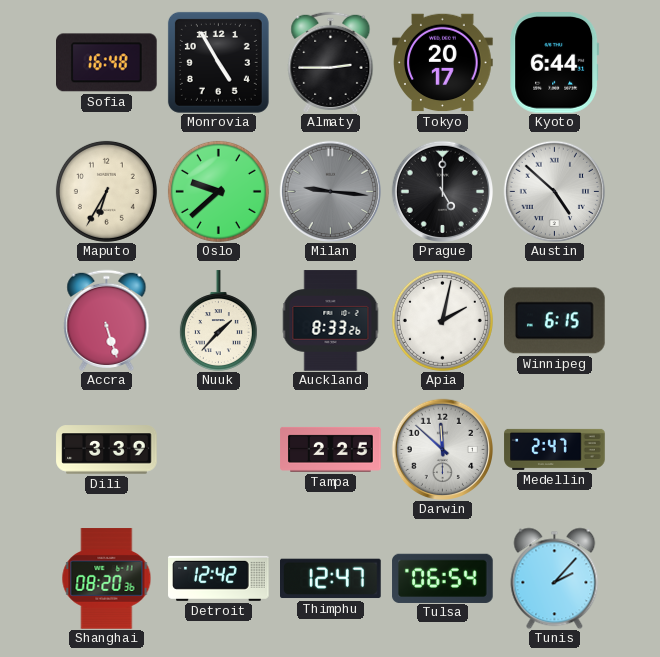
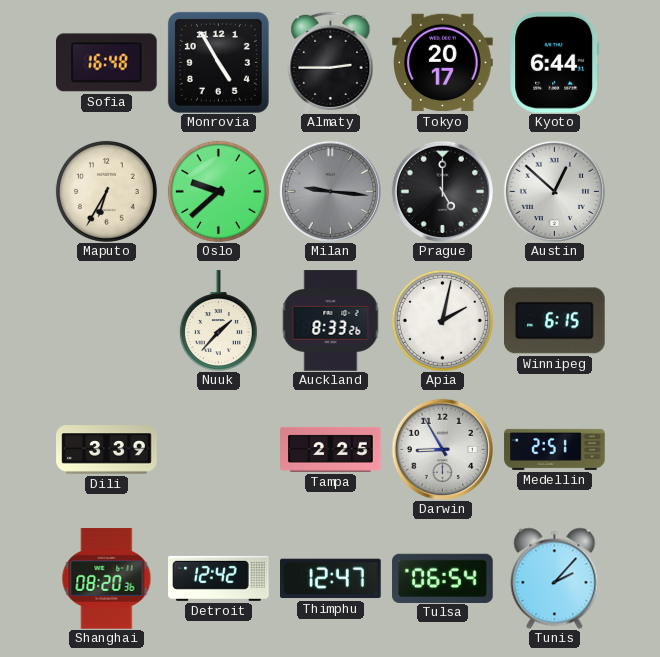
Austin: 4:52 -> 12:52
Accra: 5:27 -> none
Darwin: 11:52 -> 8:55
Medellin: 2:47 -> 2:51
